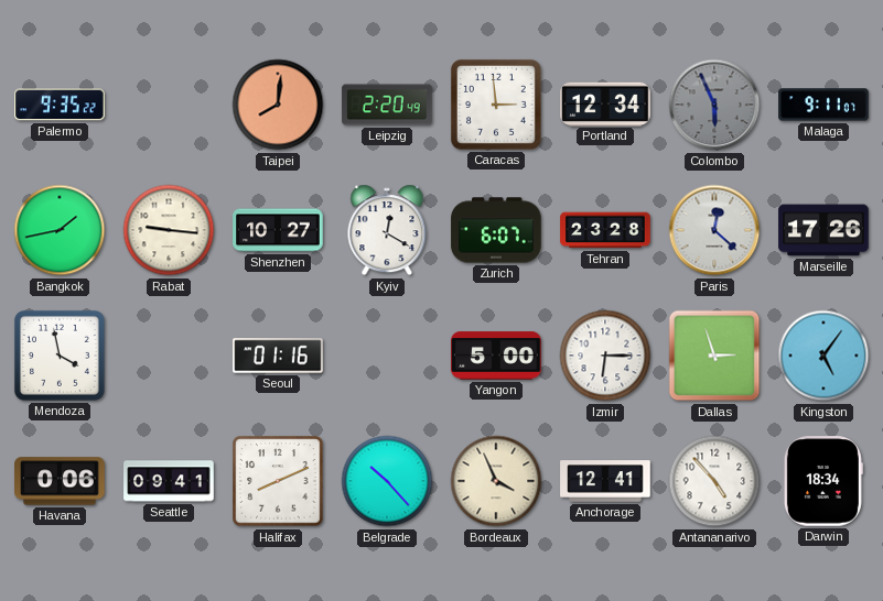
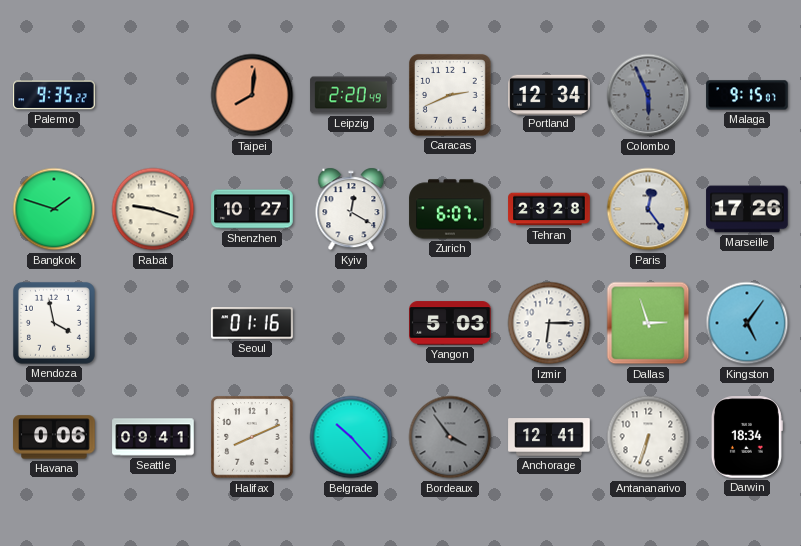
Caracas: 2:59 -> 2:41
Malaga: 9:11 -> 9:15
Bangkok: 1:43 -> 1:48
Rabat: 9:16 -> 9:18
Paris: 12:22 -> 12:24
Yangon: 5:00 -> 5:03
Bordeaux: 3:56 -> 3:54
Bordeaux dial: cream -> grey
Antananarivo: 4:53 -> 6:33
